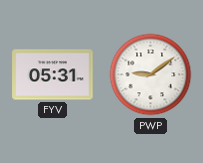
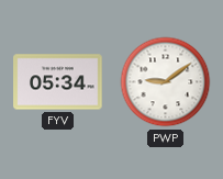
FYV: 05:31 -> 05:34
